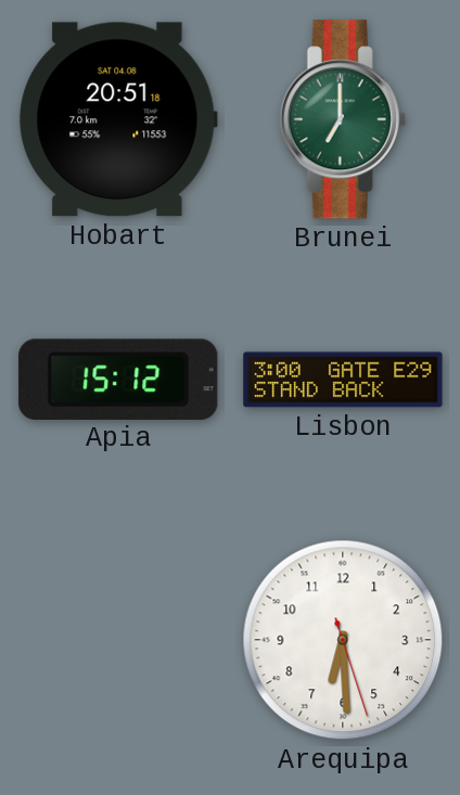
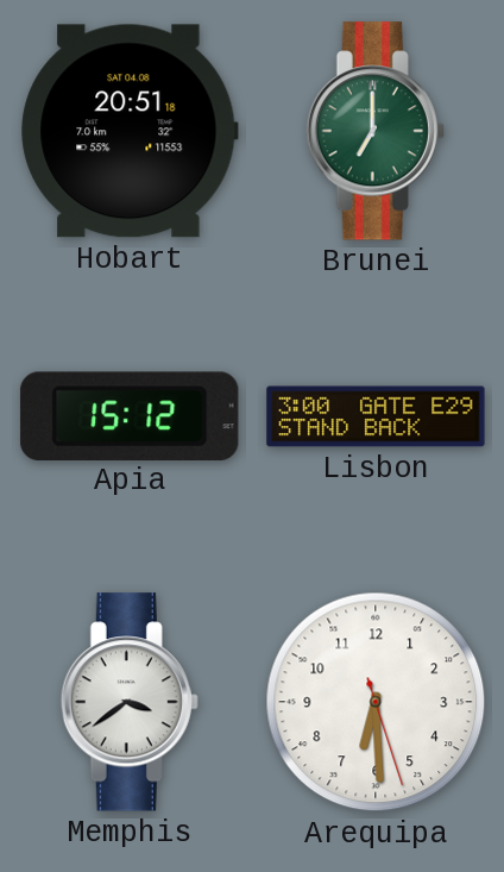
Memphis: none -> 3:39
